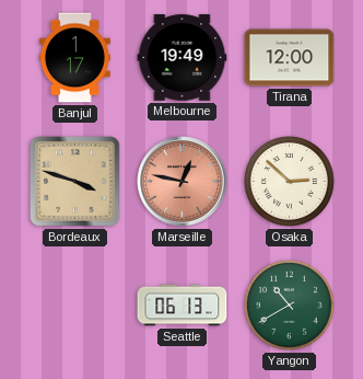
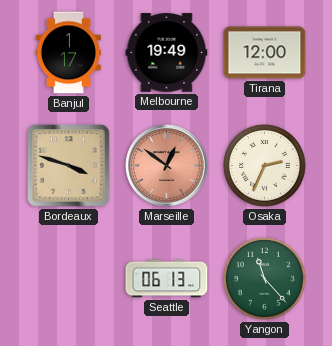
Marseille: 12:47 -> 12:51
Osaka: 2:52 -> 2:34
Yangon: 10:40 -> 11:23
